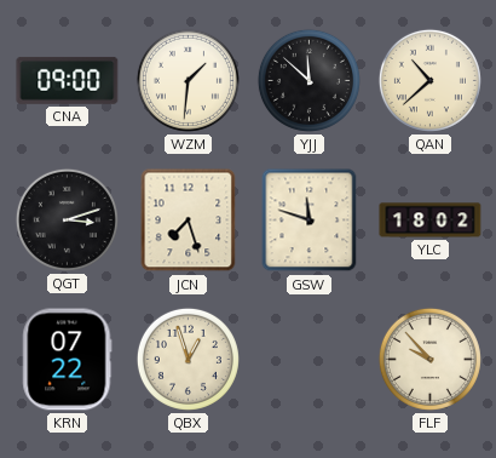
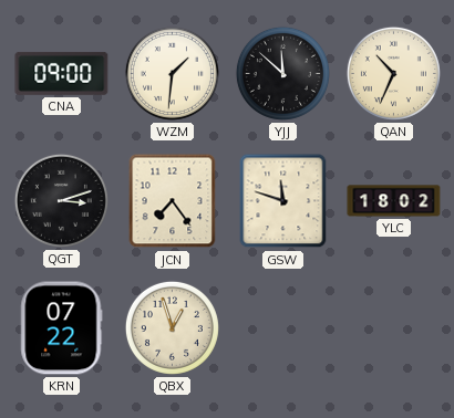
QAN: 10:38 -> 10:34
JCN: 7:27 -> 7:24
FLF: 9:53 -> none
